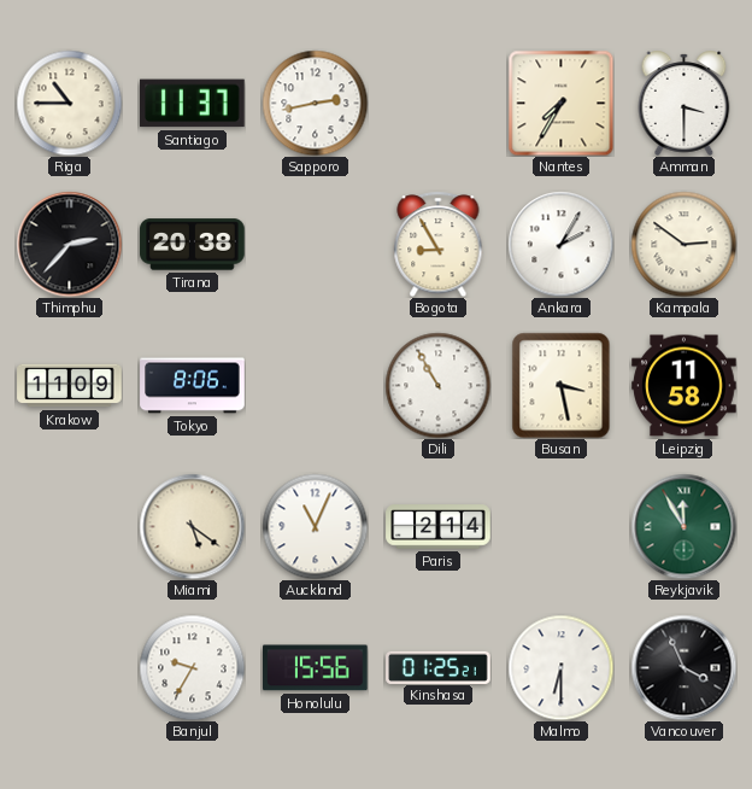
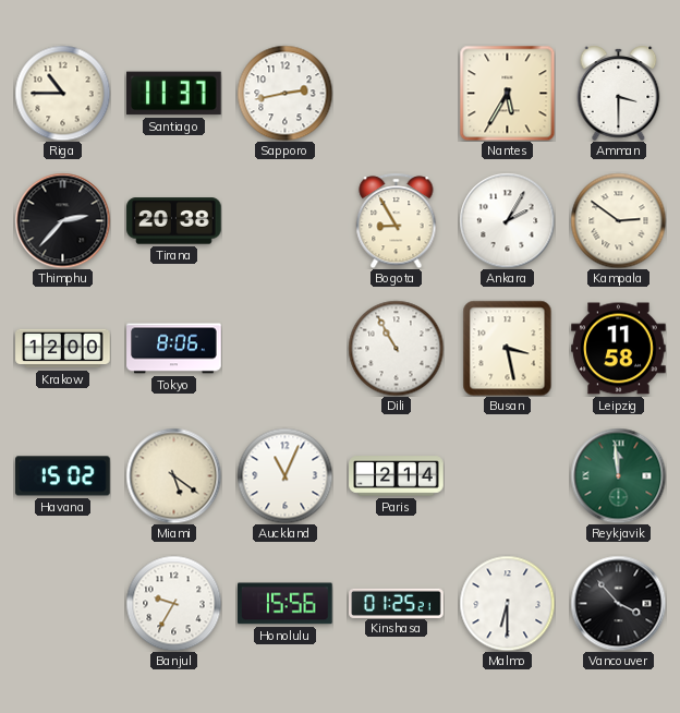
Nantes: 7:35 -> 5:35
Krakow: 11:09 -> 12:00
Havana: none -> 15:02
Reykjavik: 11:55 -> 11:59
Vancouver: 3:56 -> 3:53
